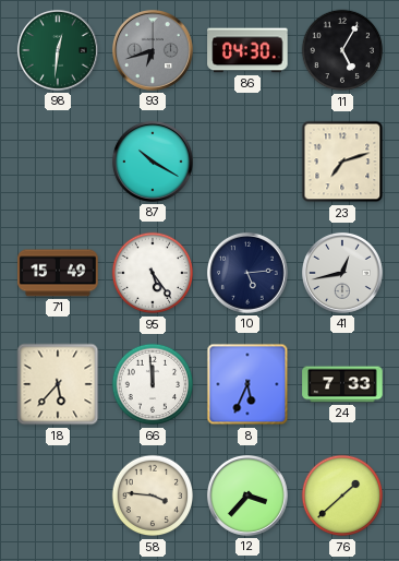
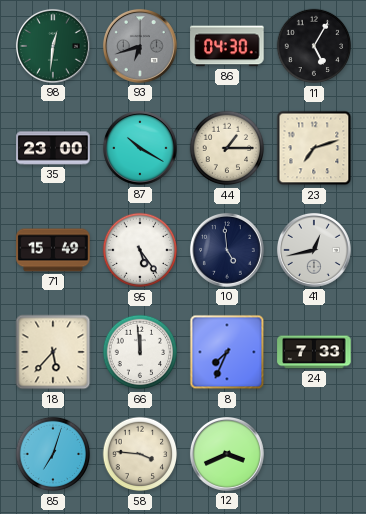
35: none -> 23:00
44: none -> 1:15
10: 5:14 -> 4:59
8: 5:34 -> 7:34
85: none -> 7:03
12: 3:37 -> 3:41
76: 1:38 -> none
